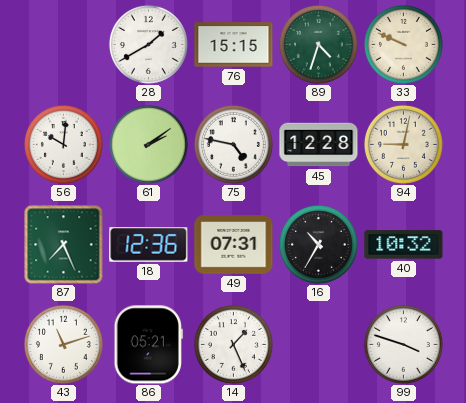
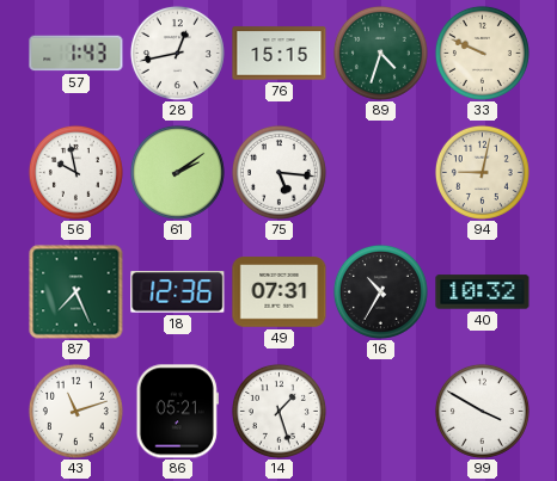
57: none -> 1:43
28: 1:40 -> 12:43
56: 10:01 -> 9:58
75: 4:47 -> 5:16
45: 12:28 -> none
14: 1:26 -> 1:27
99: 3:48 -> 3:50
